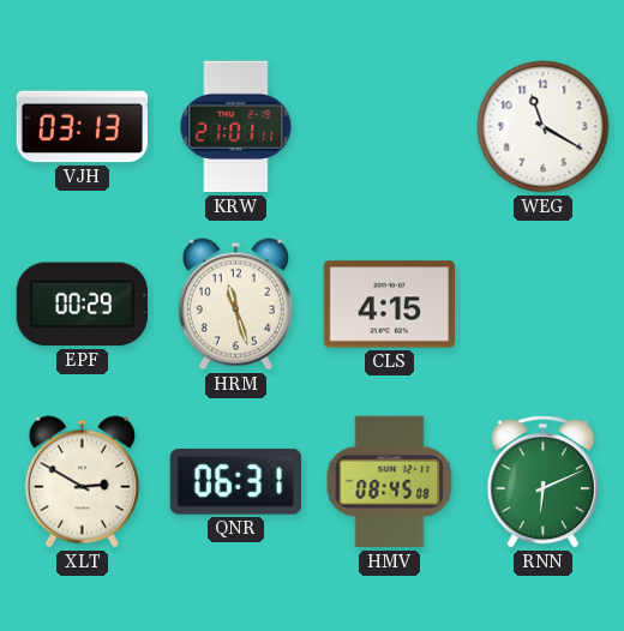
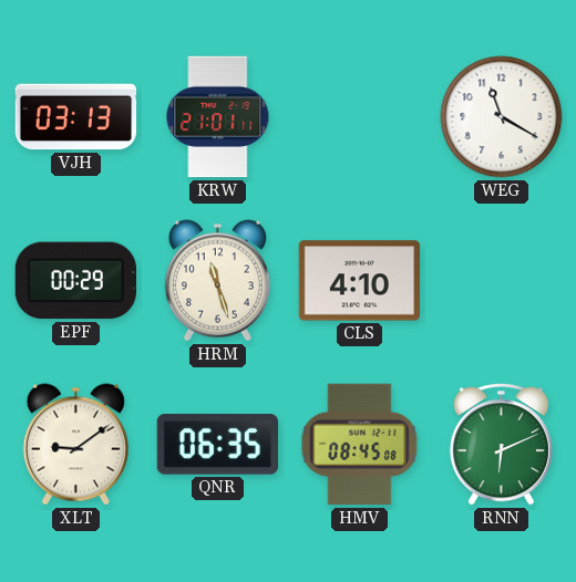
CLS: 4:15 -> 4:10
XLT: 2:50 -> 9:09
QNR: 06:31 -> 06:35
